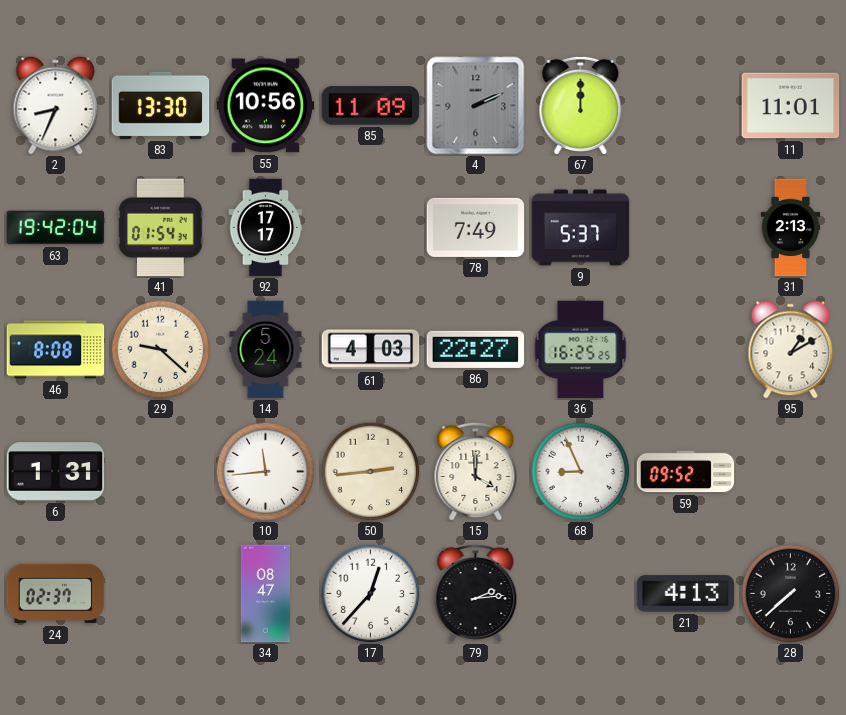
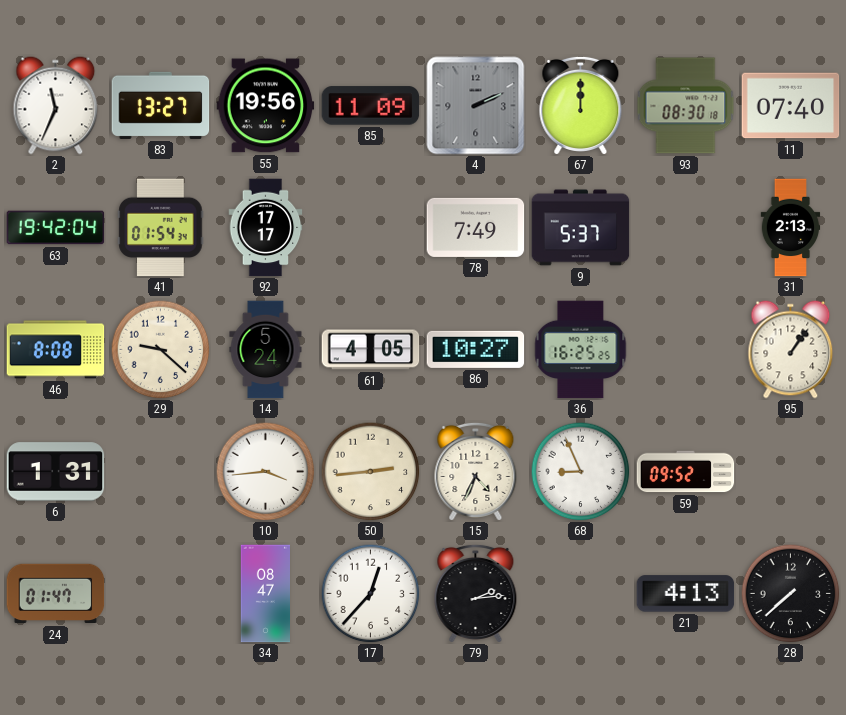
2: 8:34 -> 11:34
83: 13:30 -> 13:27
55: 10:56 -> 19:56
93: none -> 08:30
11: 11:01 -> 07:40
61: 4:03 -> 4:05
86: 22:27 -> 10:27
95: 1:10 -> 1:06
10: 11:44 -> 3:44
15: 4:00 -> 4:34
24: 02:37 -> 01:47
